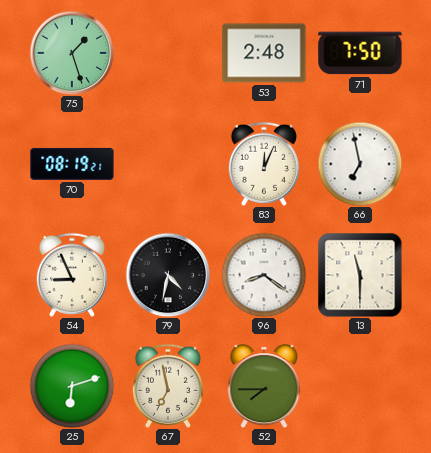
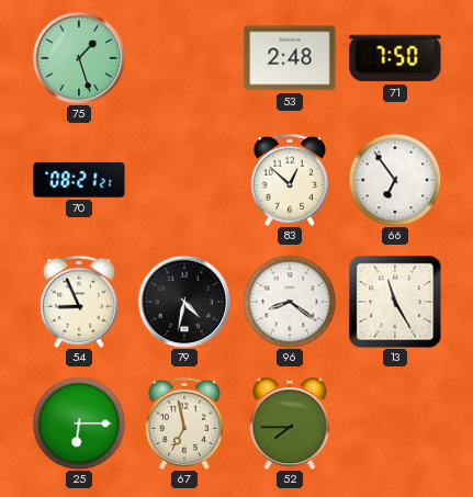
70: 08:19 -> 08:21
83: 12:04 -> 12:52
66: 6:58 -> 6:54
13: 11:30 -> 11:25
25: 6:12 -> 6:15
